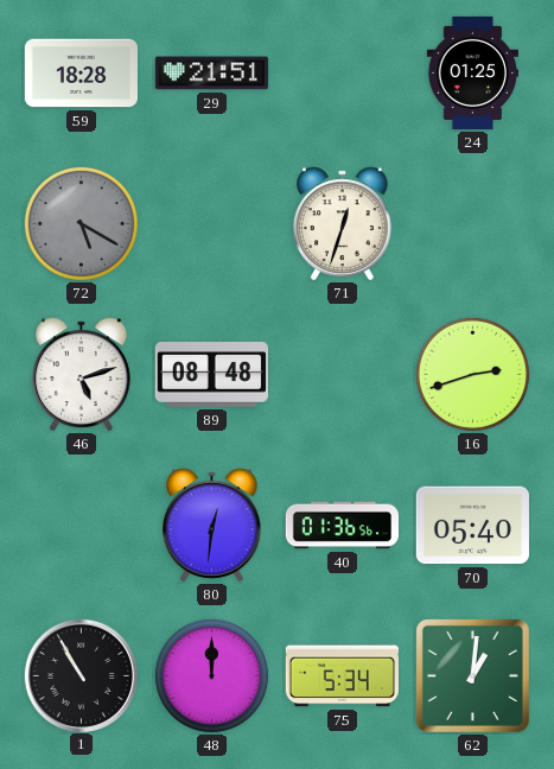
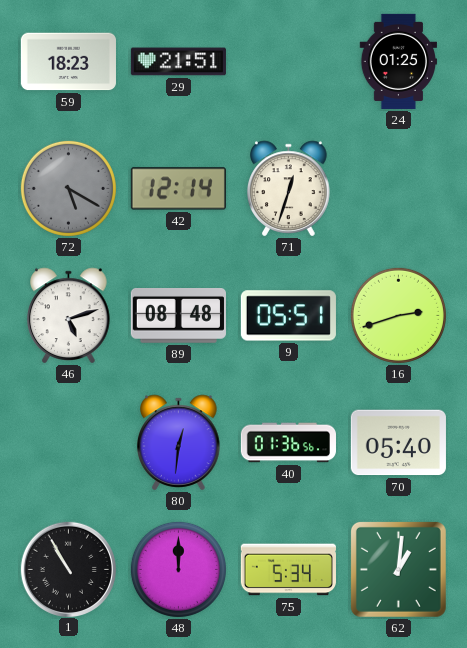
59: 18:28 -> 18:23
42: none -> 12:14
9: none -> 05:51
